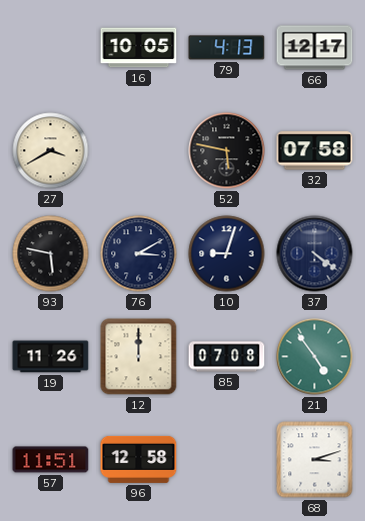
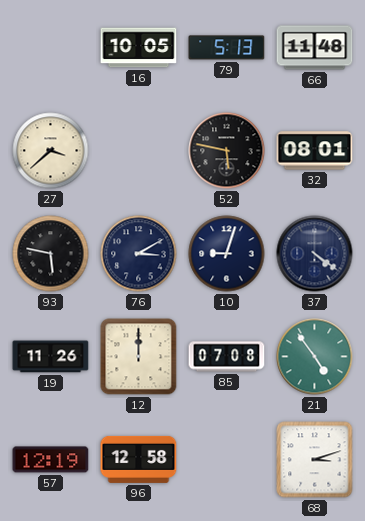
79: 4:13 -> 5:13
66: 12:17 -> 11:48
27: 3:40 -> 3:38
32: 07:58 -> 08:01
57: 11:51 -> 12:19
